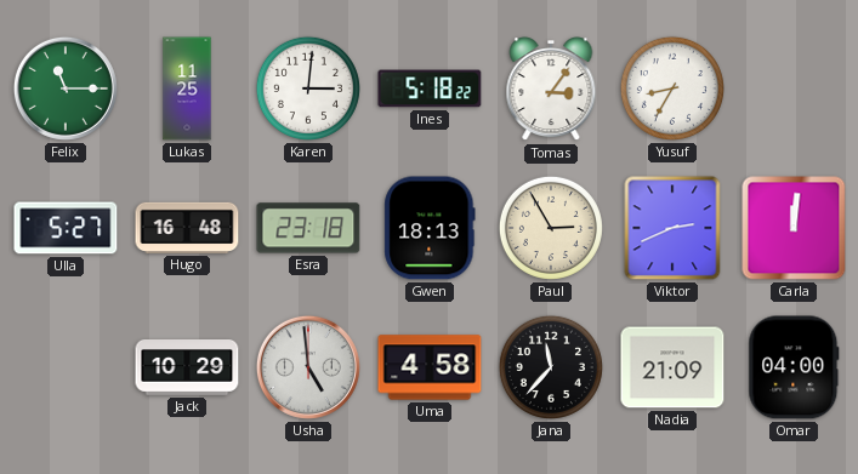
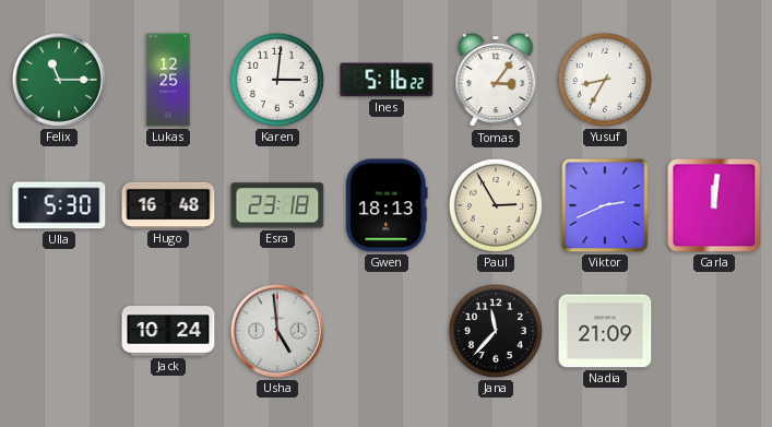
Lukas: 11:25 -> 12:25
Ines: 5:18 -> 5:16
Ulla: 5:27 -> 5:30
Jack: 10:29 -> 10:24
Uma: 4:58 -> none
Omar: 04:00 -> none
